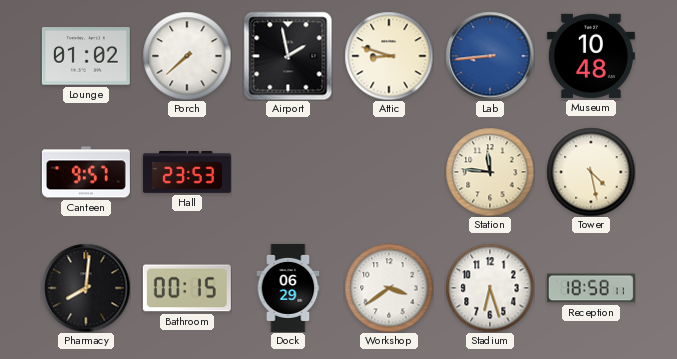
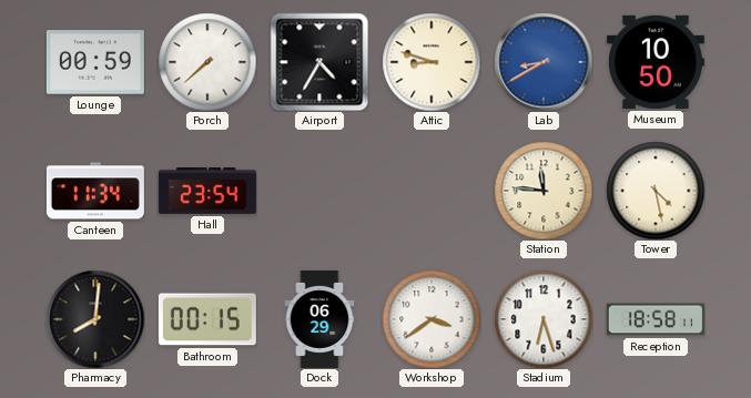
Lounge: 01:02 -> 00:59
Airport: 1:58 -> 4:35
Lab: 8:44 -> 8:40
Museum: 10:48 -> 10:50
Canteen: 9:57 -> 11:34
Hall: 23:53 -> 23:54
